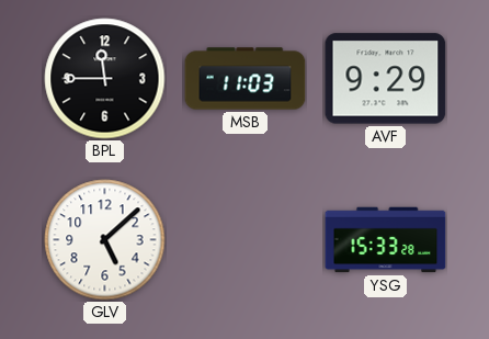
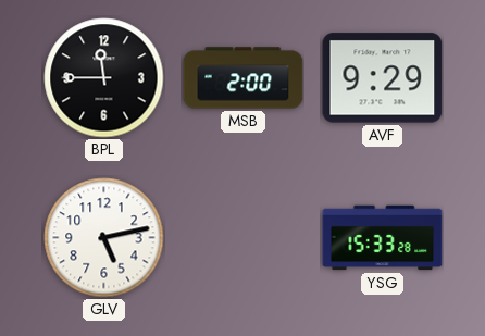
MSB: 11:03 -> 2:00
GLV: 5:08 -> 5:13
